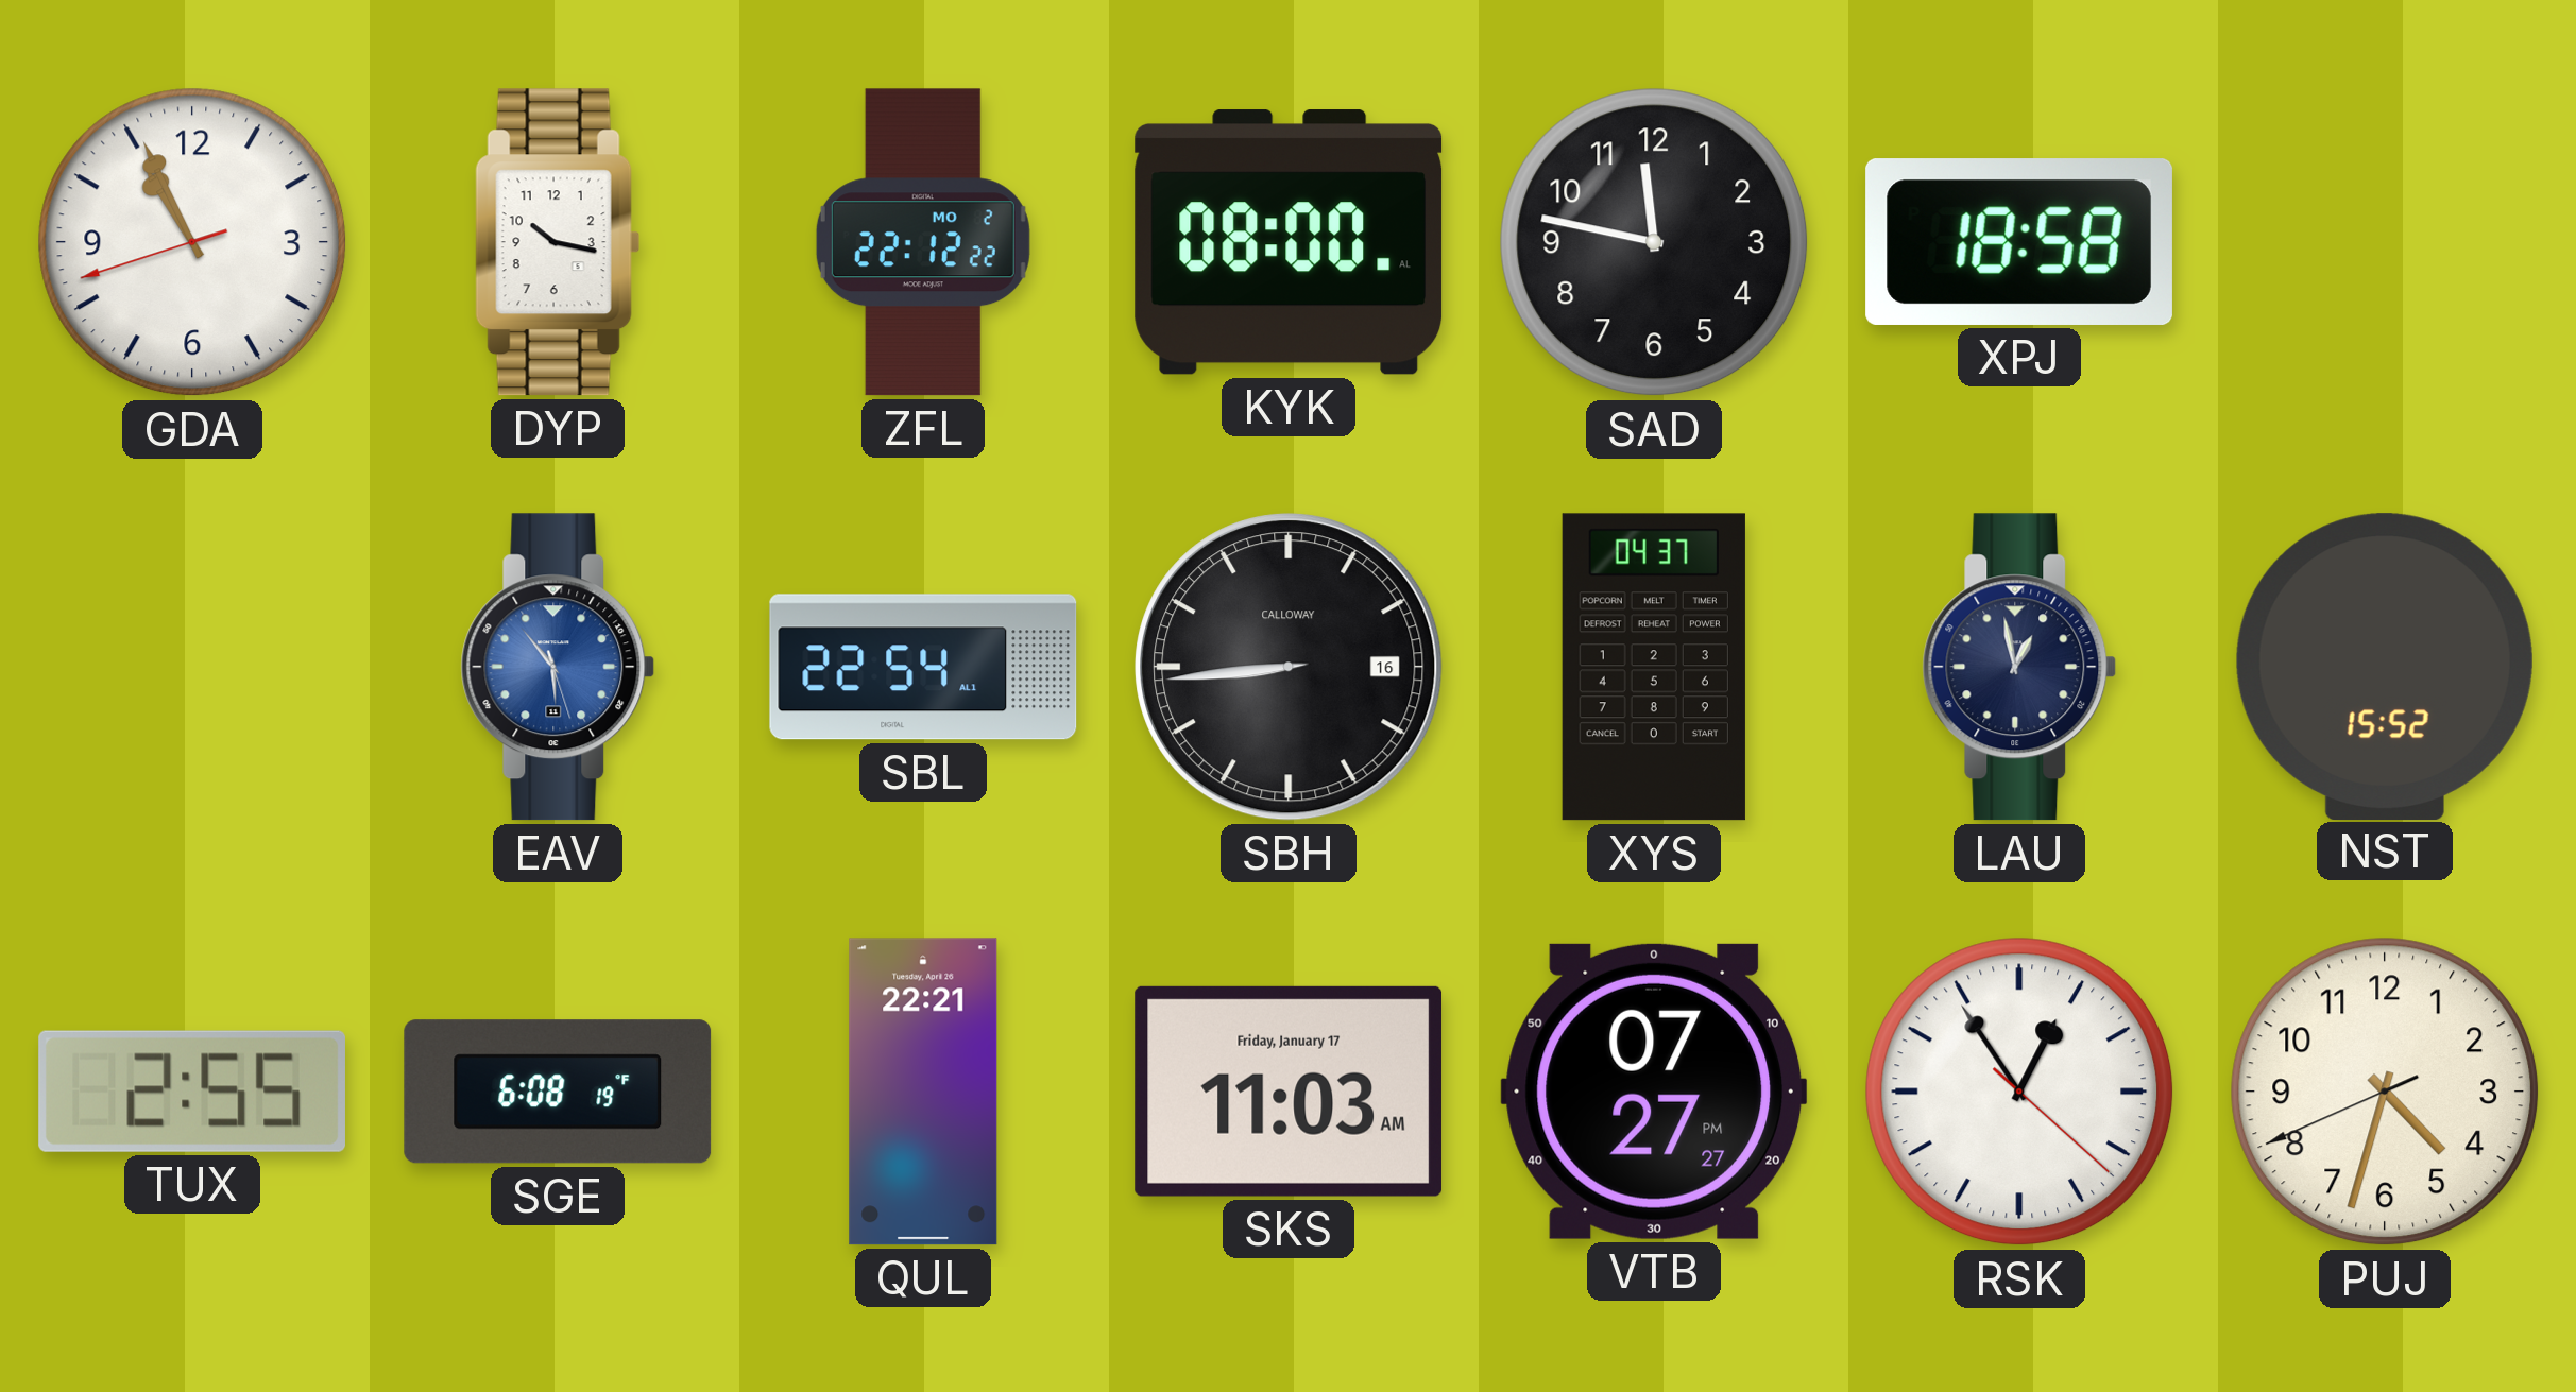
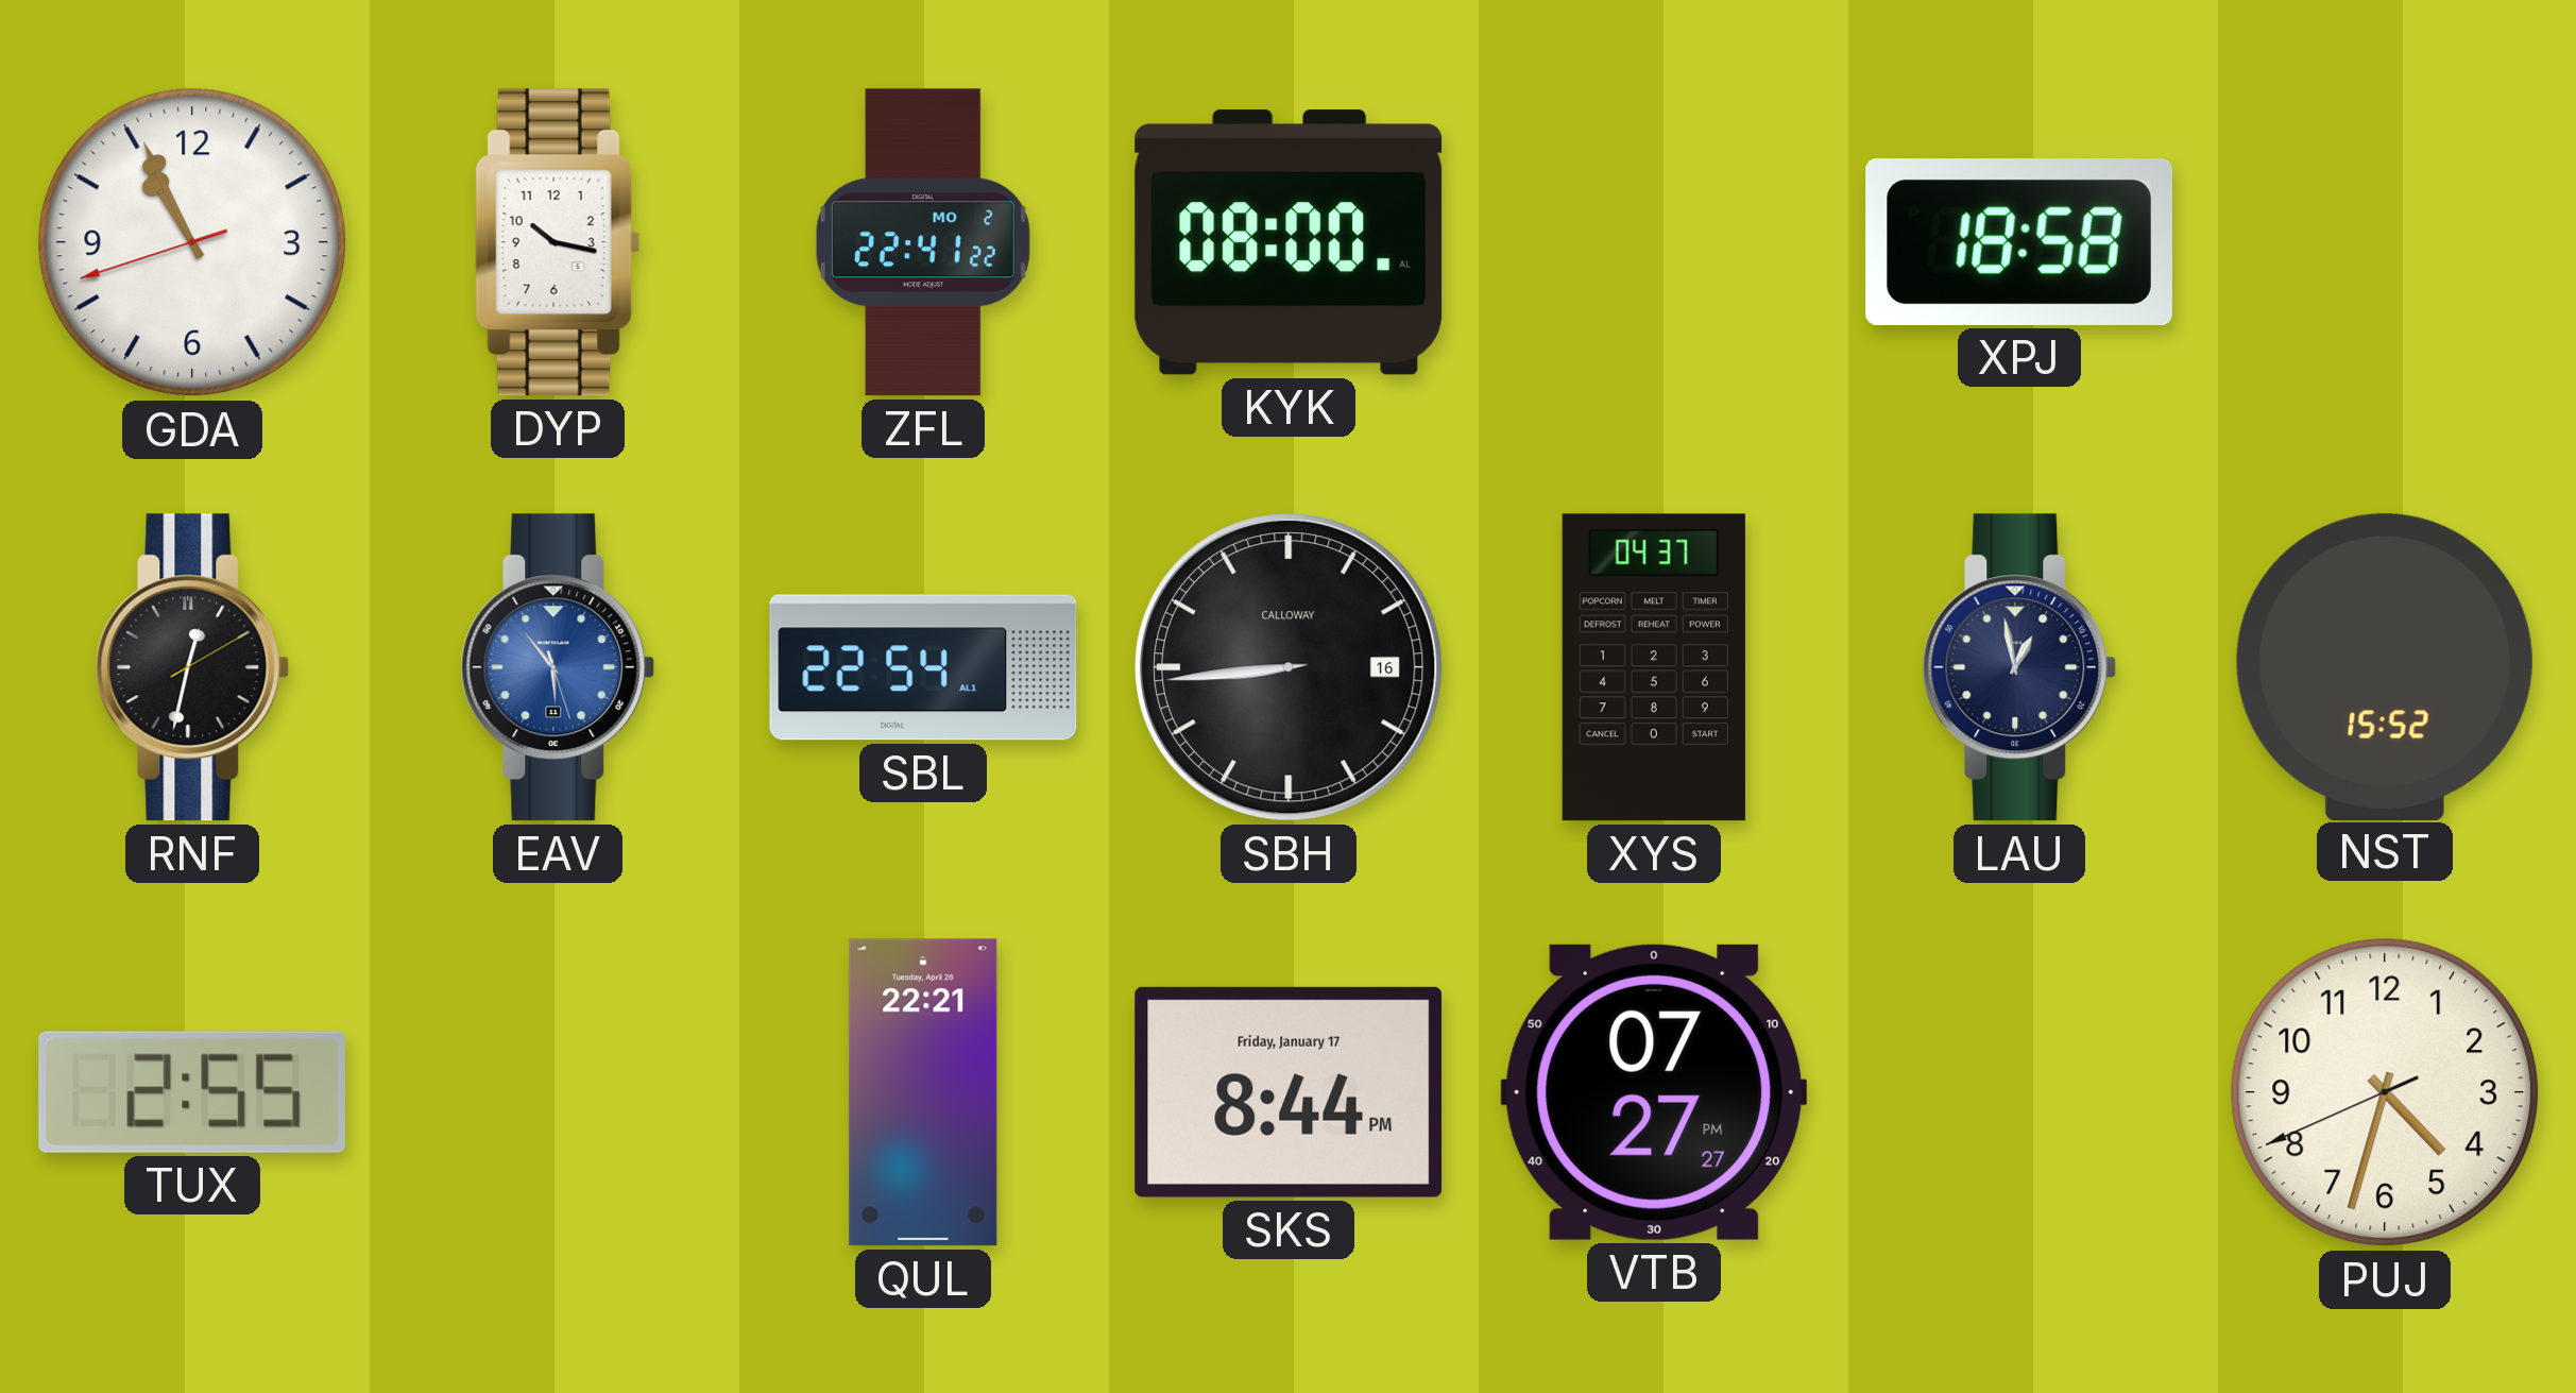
ZFL: 22:12 -> 22:41
SAD: 11:47 -> none
RNF: none -> 12:32
SGE: 6:08 -> none
SKS: 11:03 -> 8:44
RSK: 12:54 -> none
